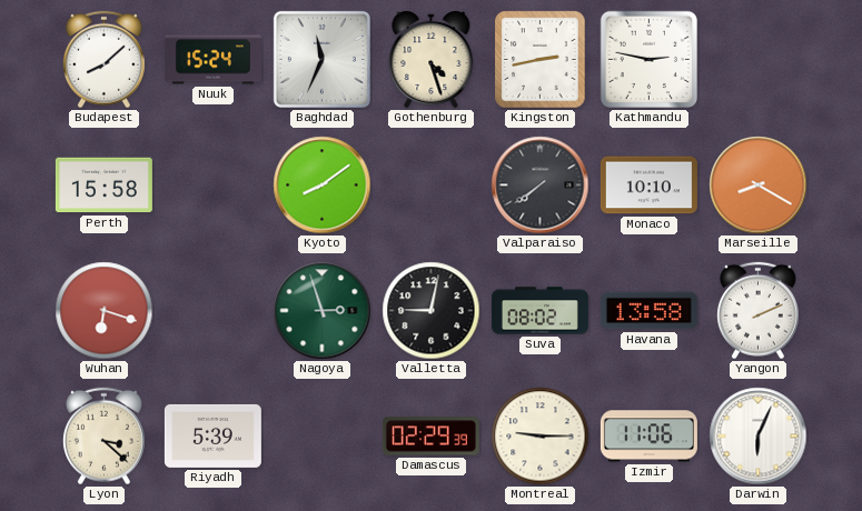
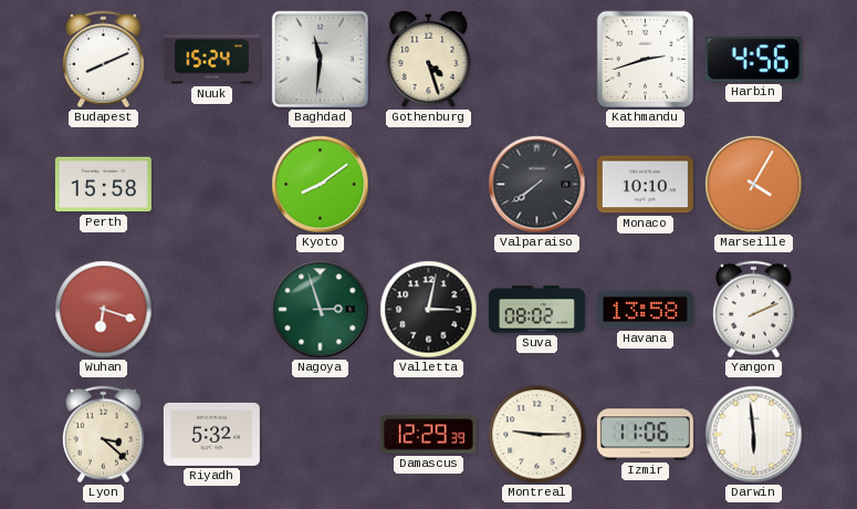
Budapest: 8:08 -> 8:11
Baghdad: 11:34 -> 11:31
Kingston: 2:43 -> none
Kathmandu: 2:47 -> 2:42
Harbin: none -> 4:56
Marseille: 8:20 -> 4:05
Valletta: 9:02 -> 3:02
Riyadh: 5:39 -> 5:32
Damascus: 02:29 -> 12:29
Darwin: 6:04 -> 5:59
